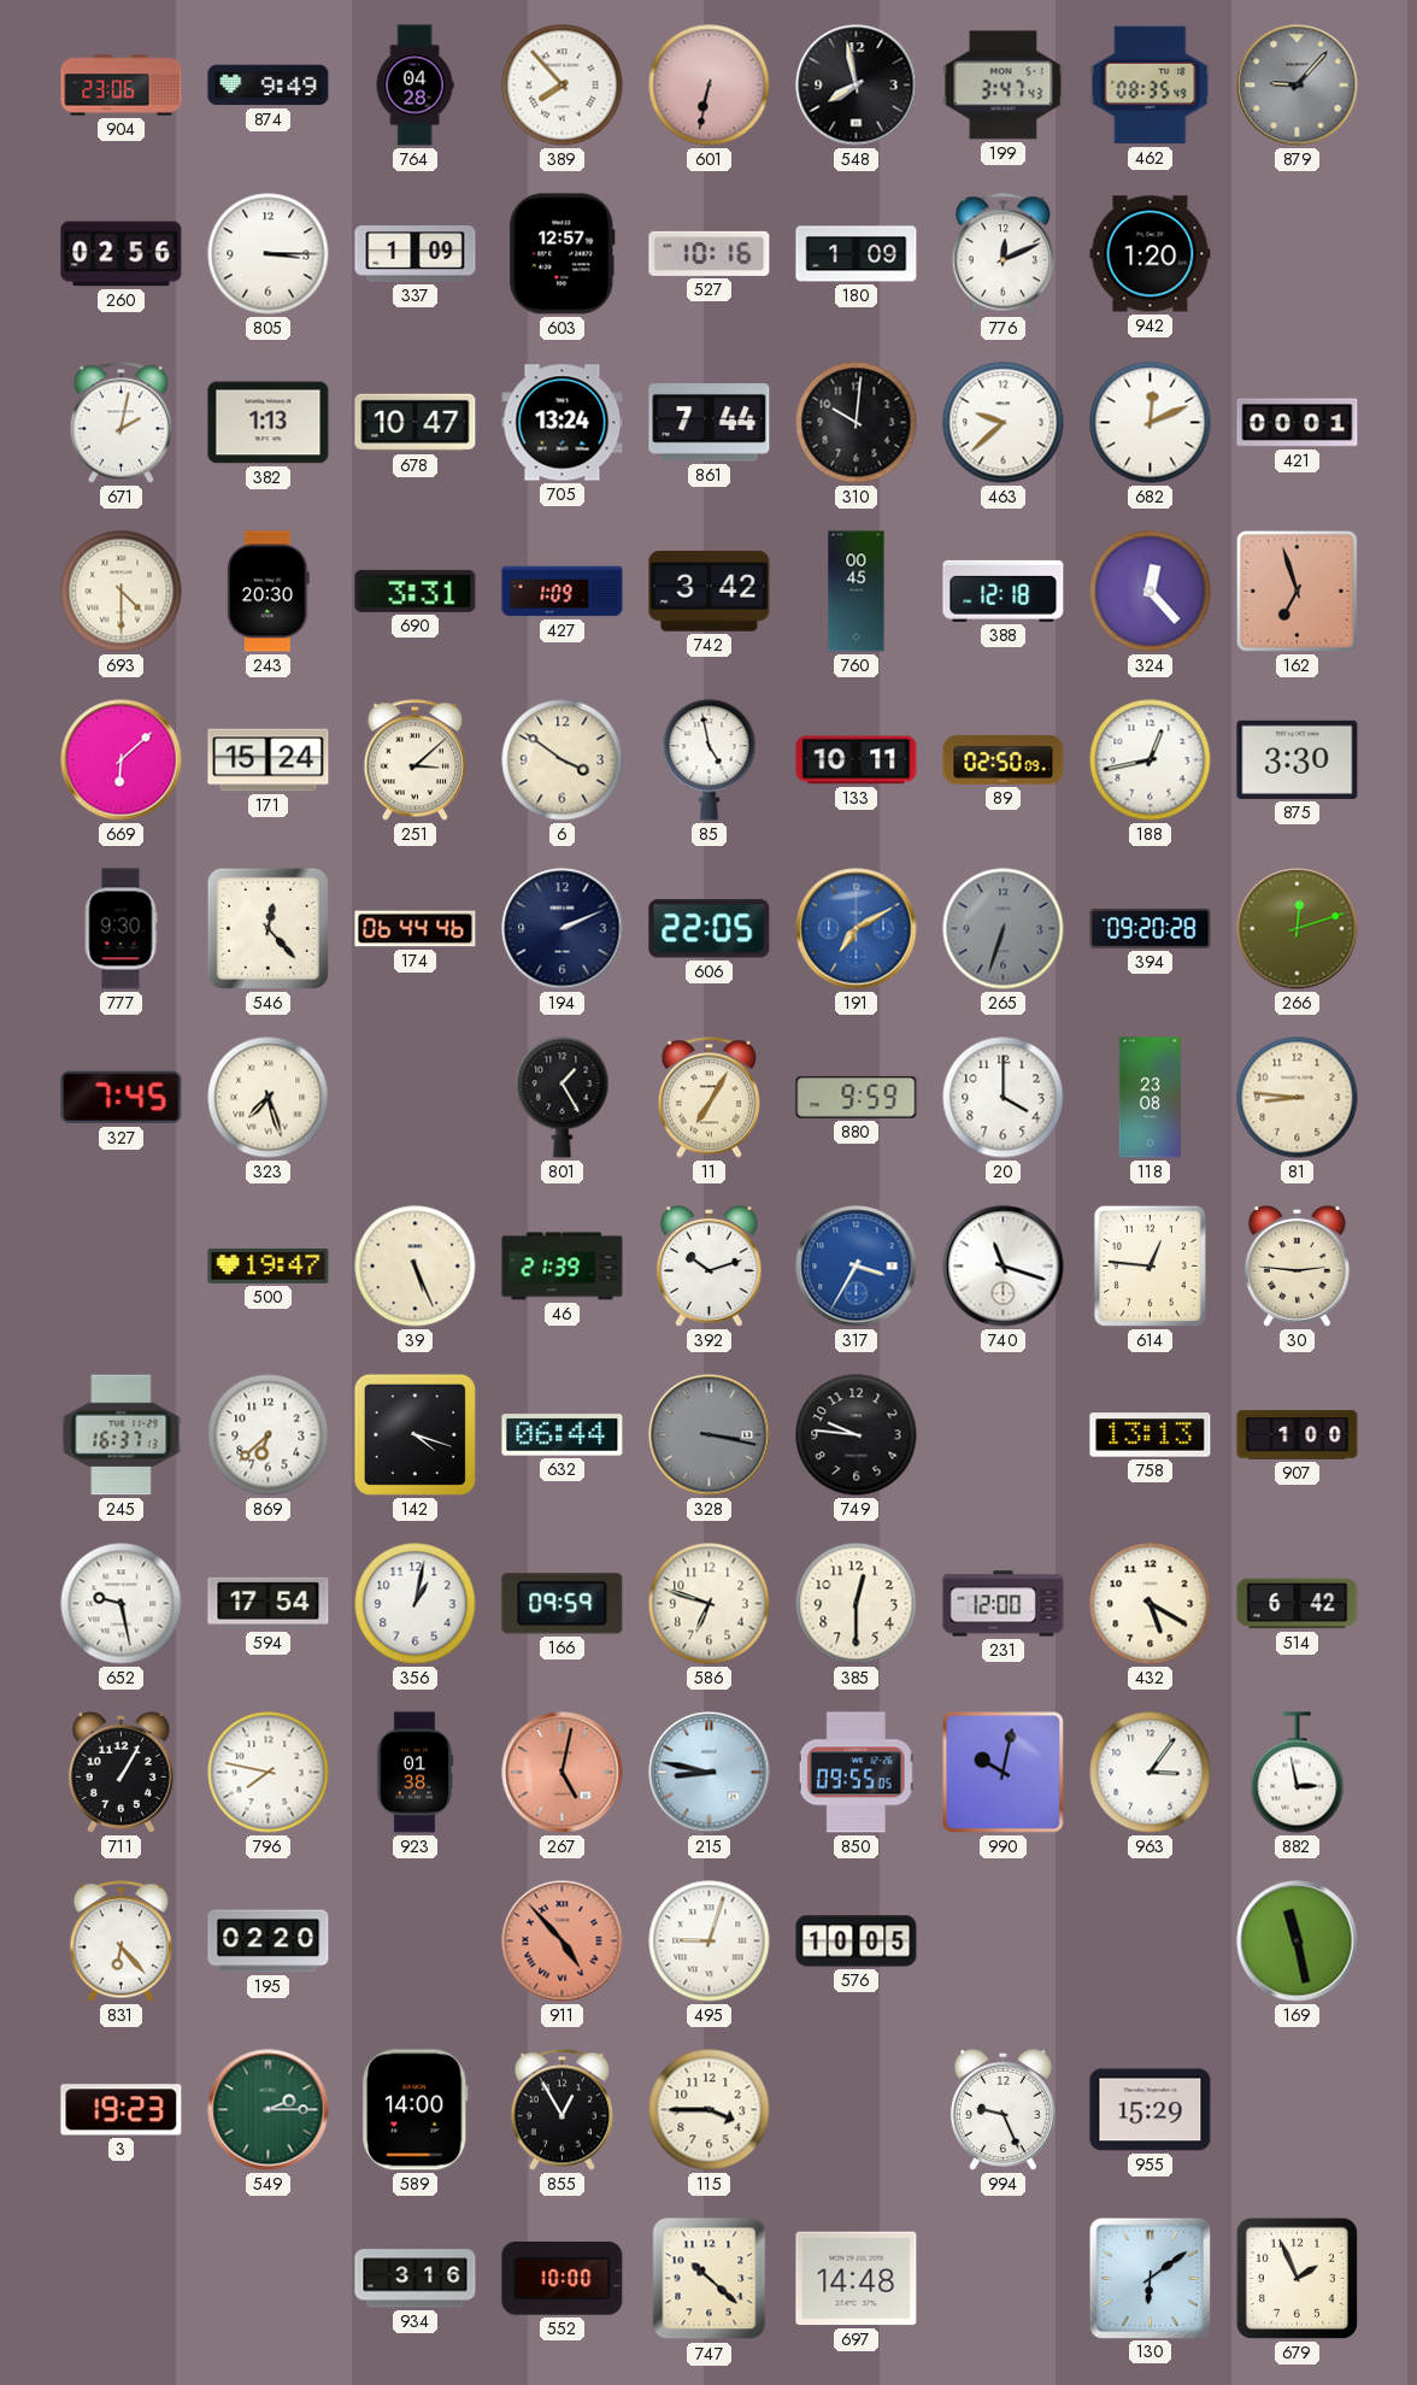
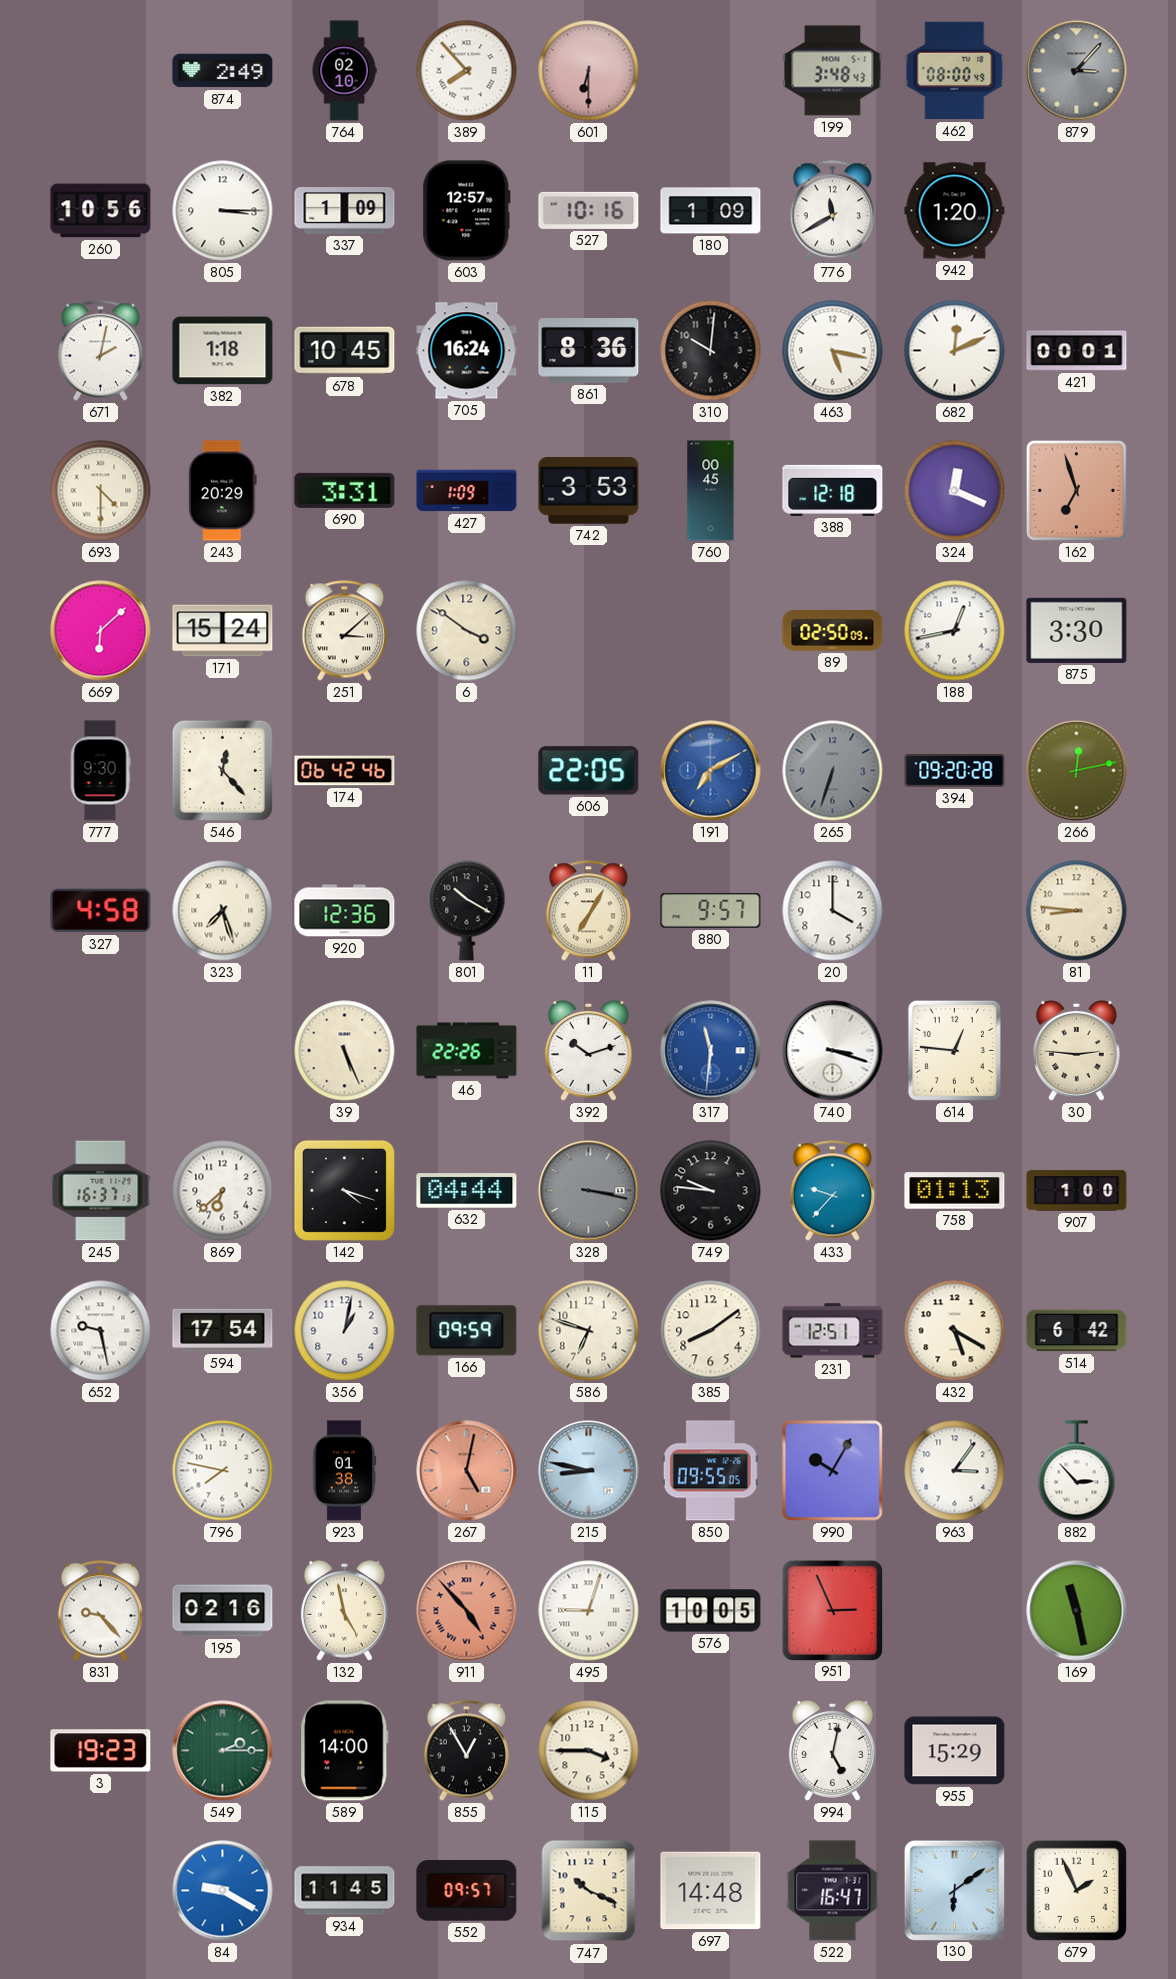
904: 23:06 -> none
874: 9:49 -> 2:49
764: 04:28 -> 02:10
601: 6:32 -> 6:30
548: 7:58 -> none
199: 3:47 -> 3:48
462: 08:35 -> 08:00
879: 9:07 -> 3:07
260: 02:56 -> 10:56
776: 12:11 -> 11:40
382: 1:13 -> 1:18
678: 10:47 -> 10:45
705: 13:24 -> 16:24
861: 7:44 -> 8:36
463: 9:38 -> 5:17
243: 20:30 -> 20:29
742: 3:42 -> 3:53
324: 12:23 -> 12:19
85: 4:58 -> none
133: 10:11 -> none
174: 06:44 -> 06:42
194: 2:11 -> none
266: 12:12 -> 12:13
327: 7:45 -> 4:58
920: none -> 12:36
801: 1:25 -> 10:20
880: 9:59 -> 9:57
118: 23:08 -> none
500: 19:47 -> none
46: 21:39 -> 22:26
317: 3:35 -> 11:31
740: 11:18 -> 3:18
632: 06:44 -> 04:44
433: none -> 9:37
758: 13:13 -> 01:13
385: 12:30 -> 8:09
231: 12:00 -> 12:51
711: 1:05 -> none
990: 10:02 -> 10:05
882: 2:58 -> 2:53
831: 6:23 -> 9:23
195: 02:20 -> 02:16
132: none -> 4:58
951: none -> 2:56
994: 9:26 -> 5:02
84: none -> 9:20
934: 3:16 -> 11:45
552: 10:00 -> 09:57
747: 10:22 -> 10:19
522: none -> 16:47
